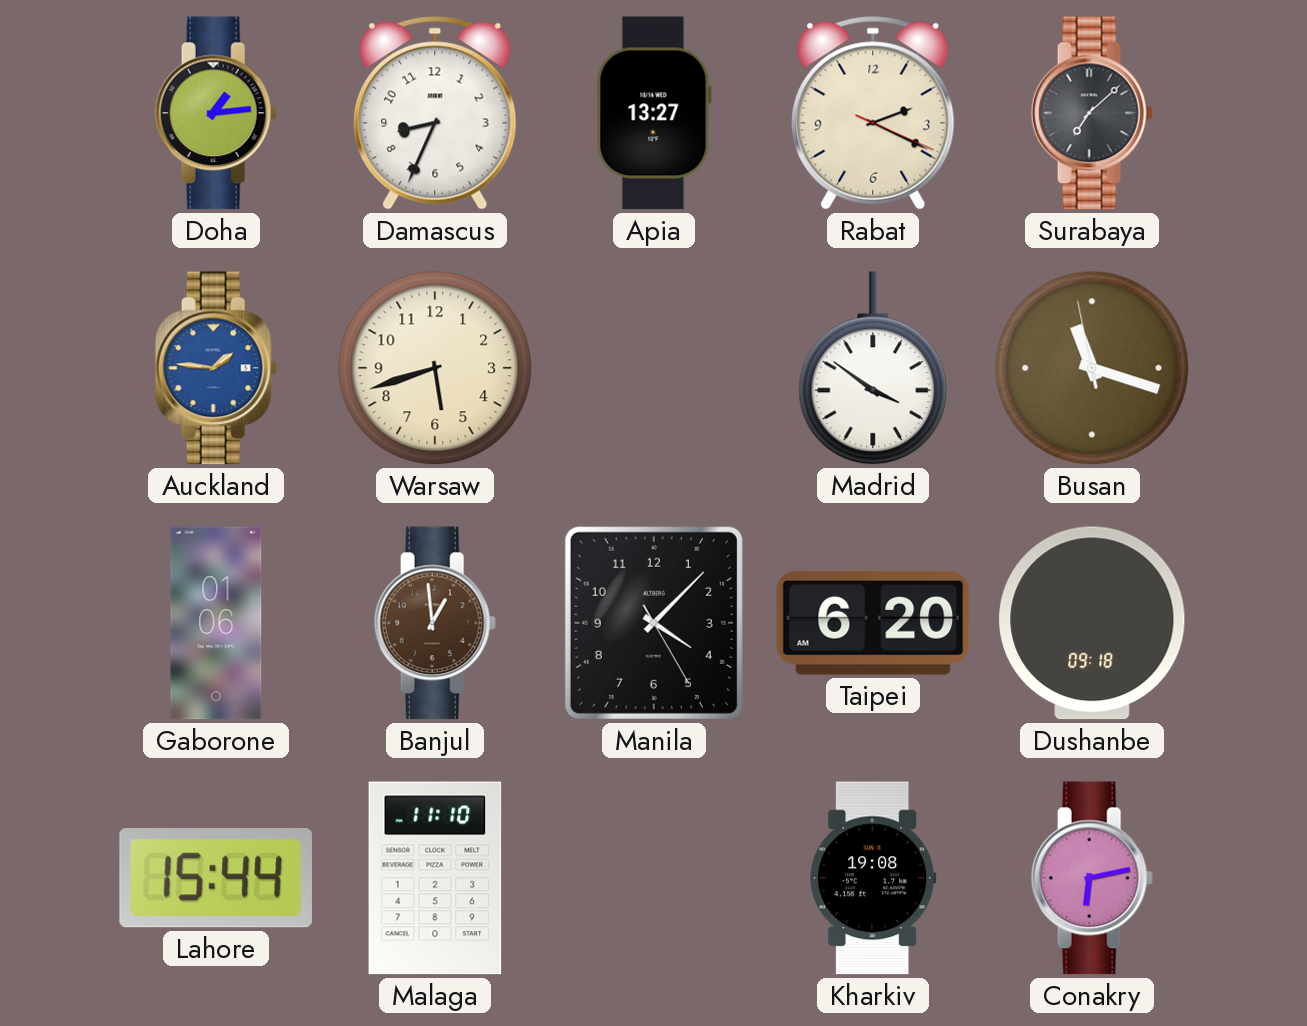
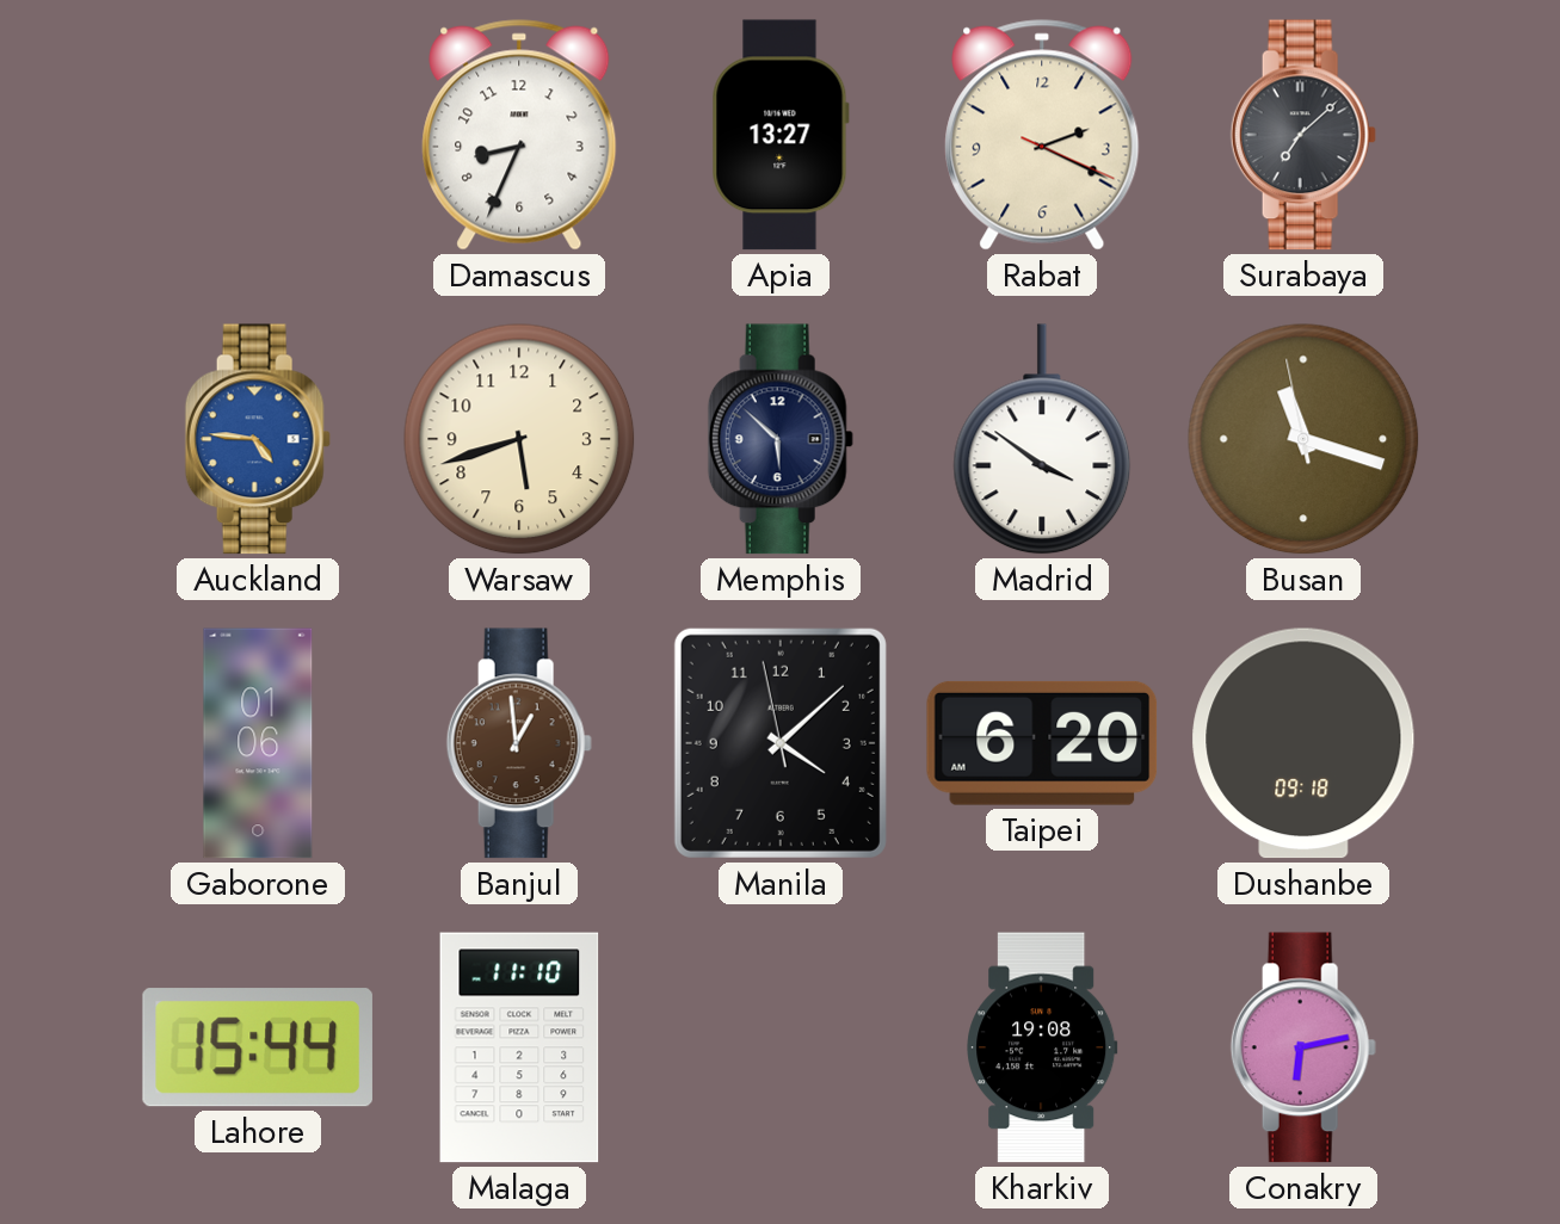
Doha: 1:14 -> none
Auckland: 1:46 -> 4:46
Memphis: none -> 5:52
Manila: 4:07:25 -> 4:07:58
